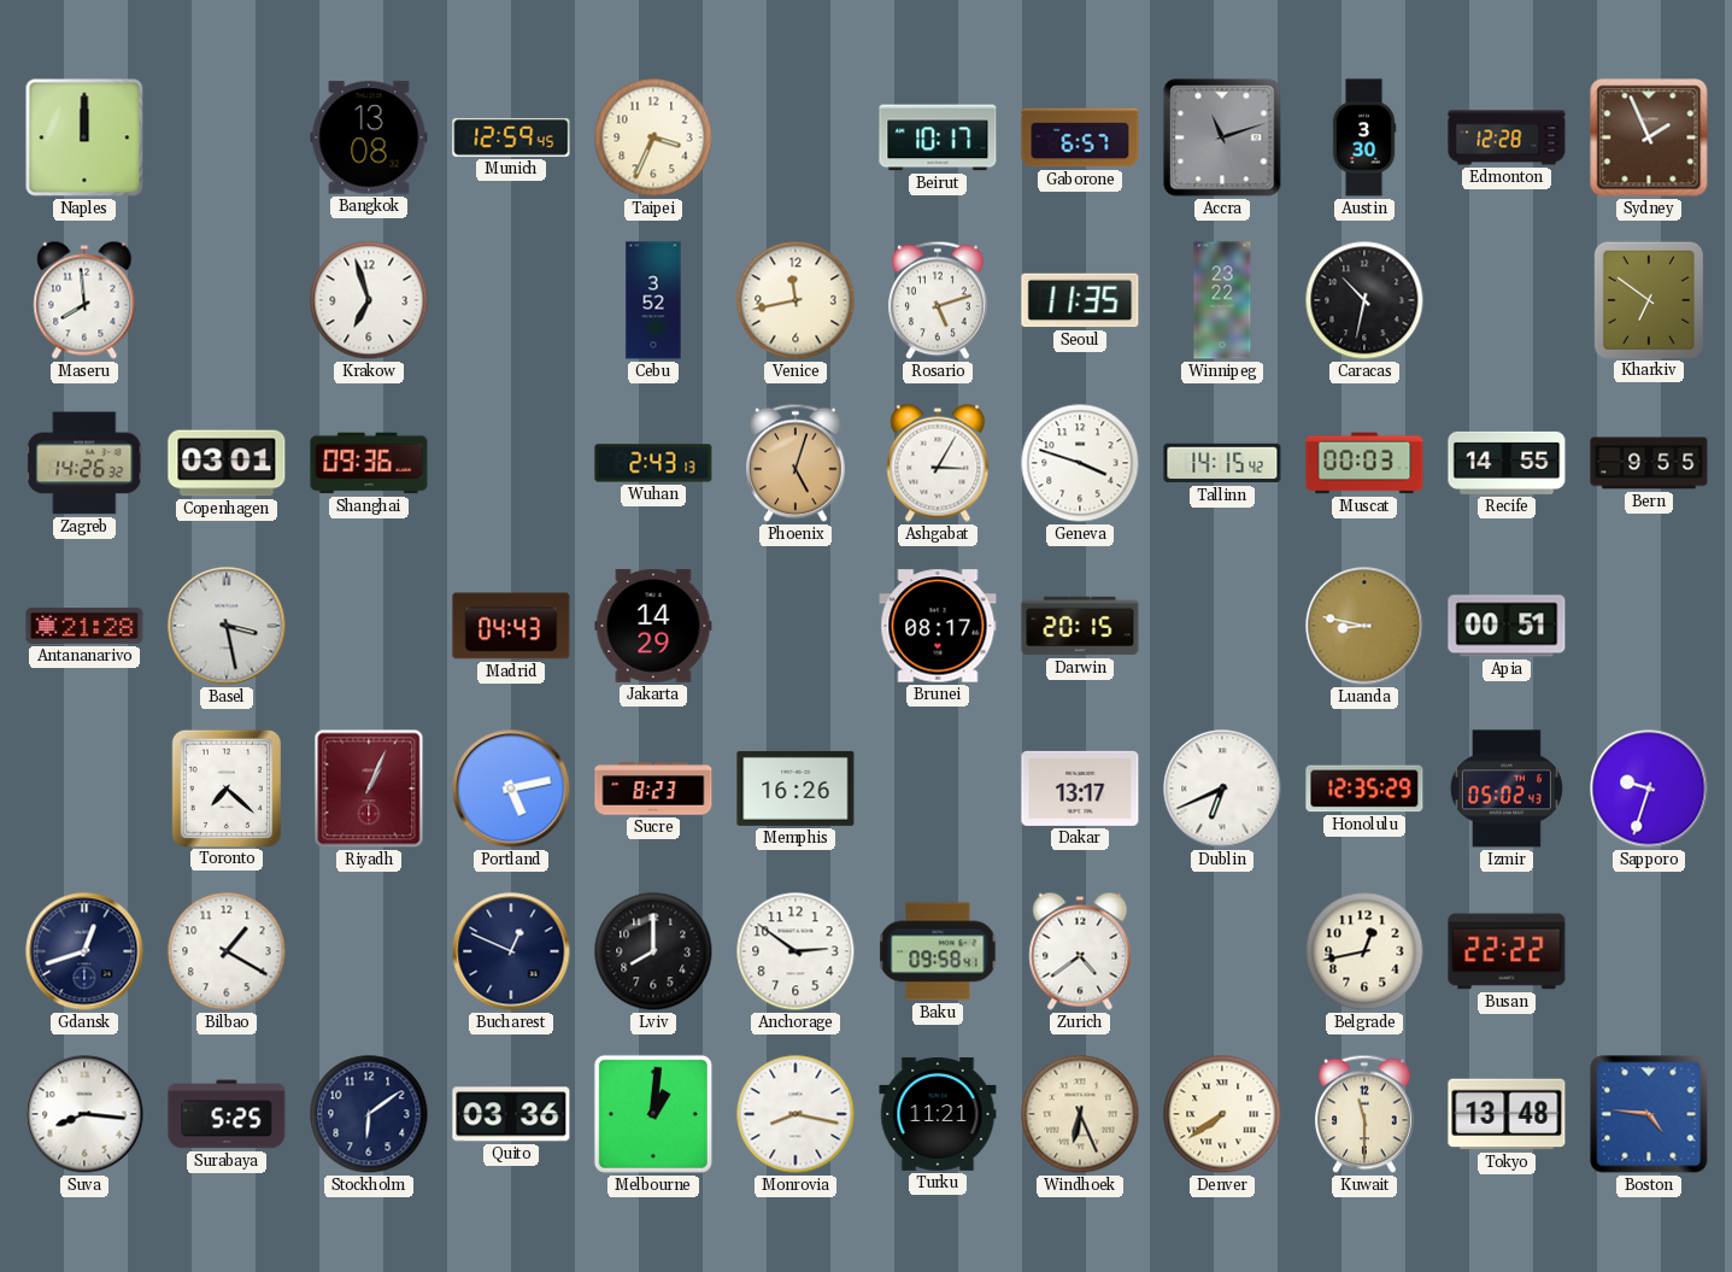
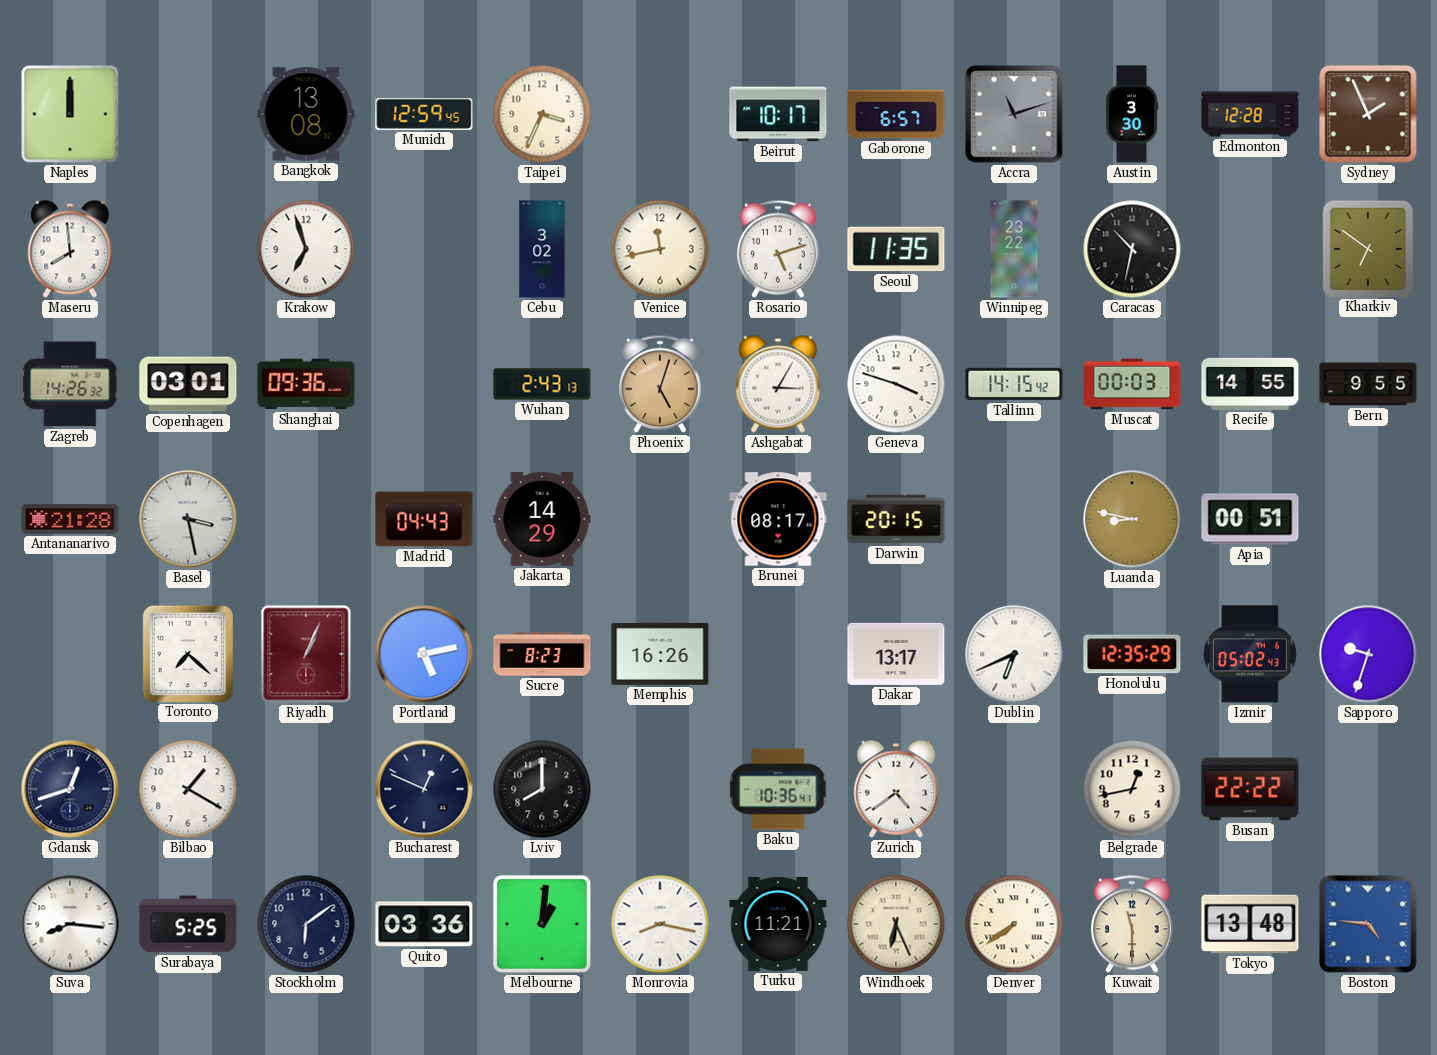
Cebu: 3:52 -> 3:02
Anchorage: 2:51 -> none
Baku: 09:58 -> 10:36
